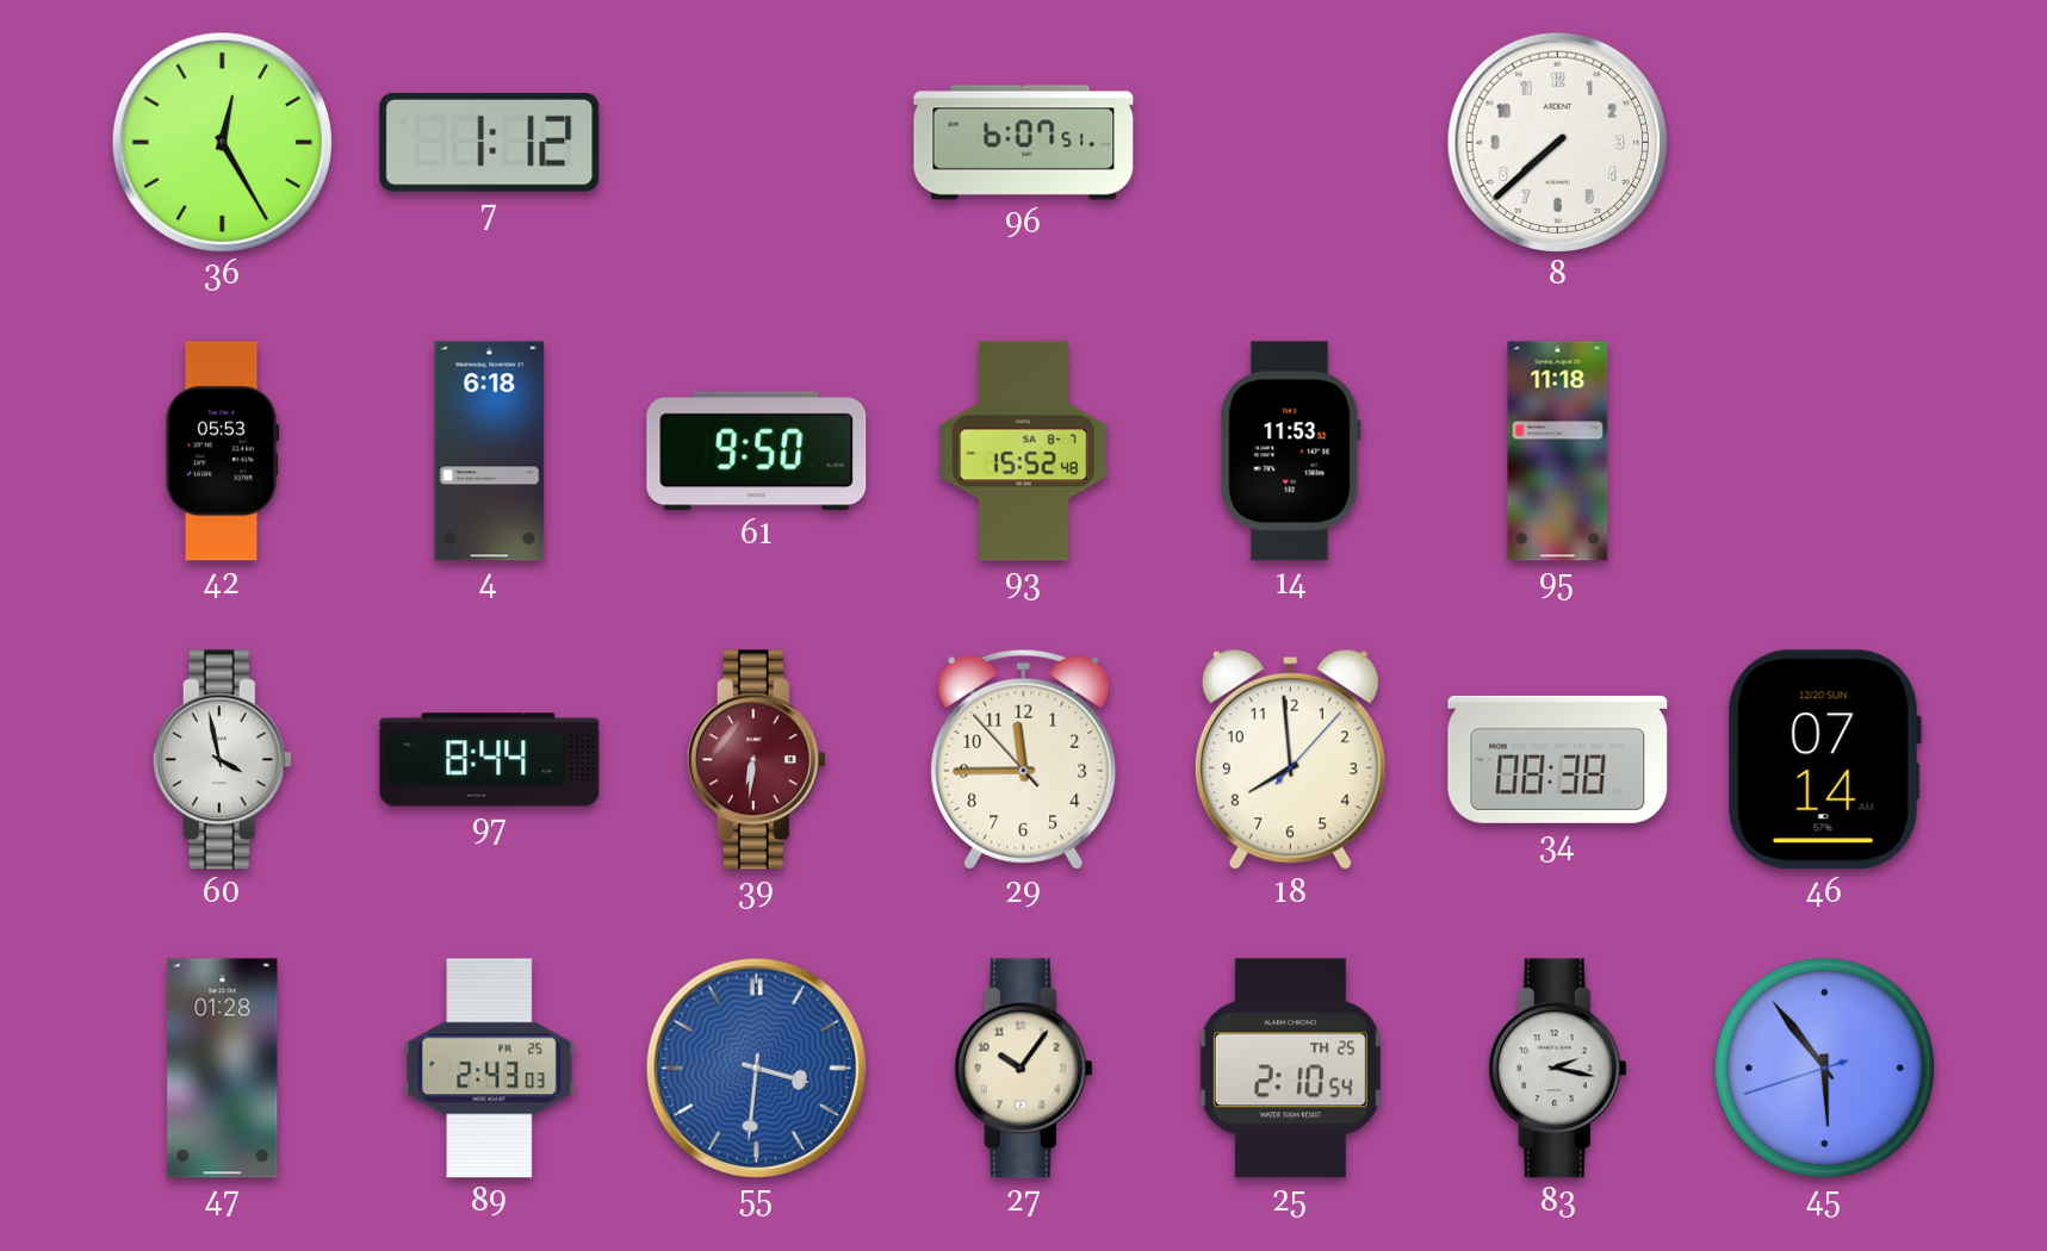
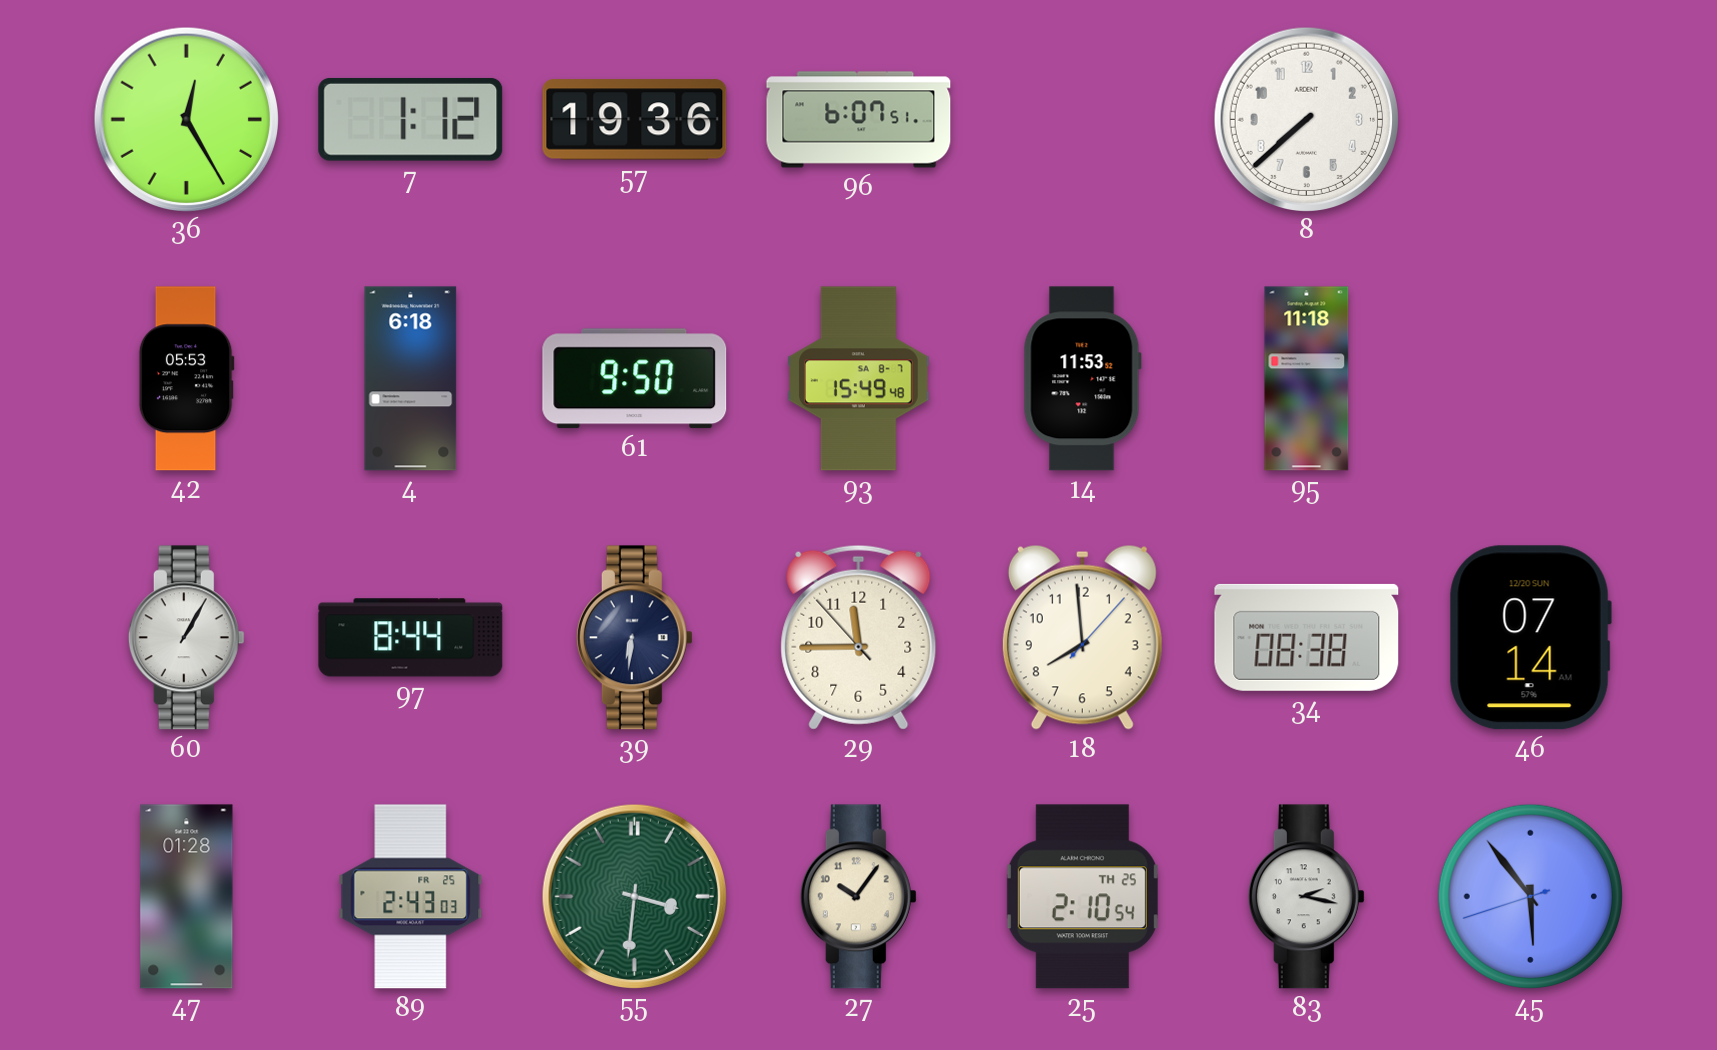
57: none -> 19:36
93: 15:52 -> 15:49
60: 3:58 -> 1:05
39 dial: burgundy -> navy
55 dial: blue -> green
